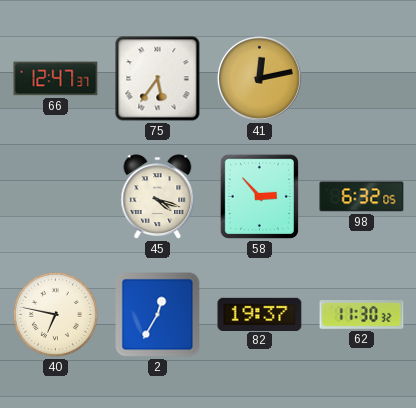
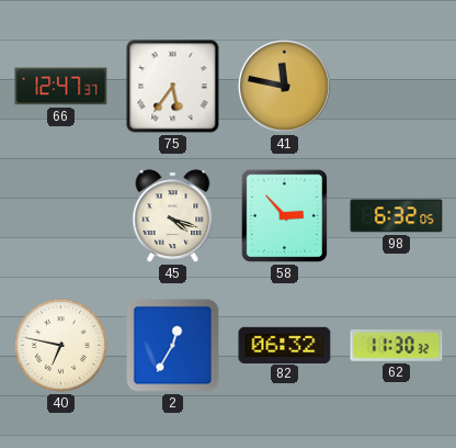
41: 12:13 -> 11:47
82: 19:37 -> 06:32
